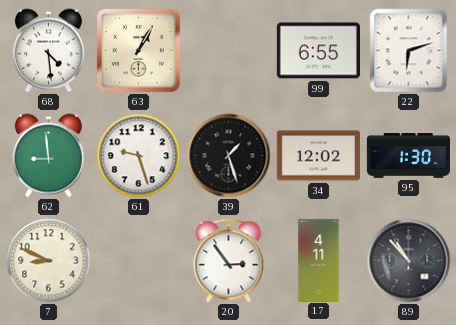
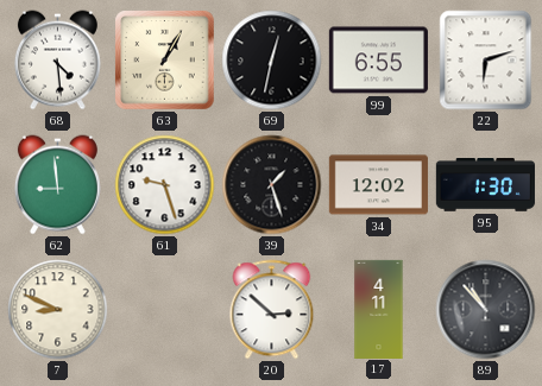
69: none -> 12:32
20: 2:54 -> 2:52
